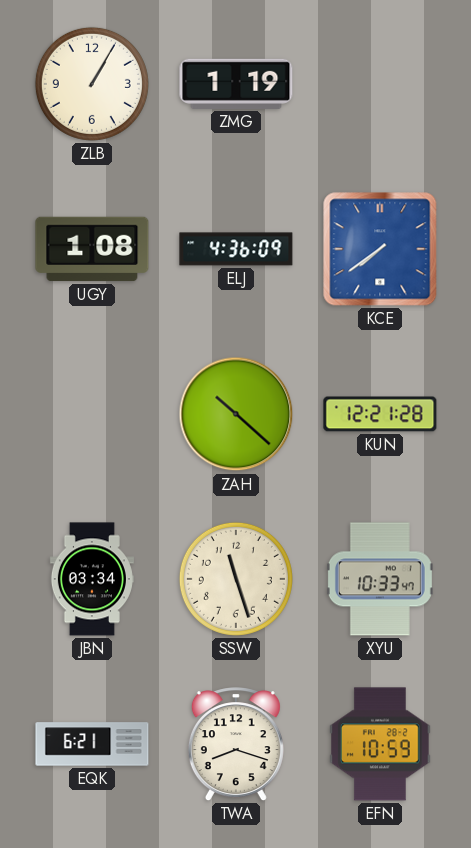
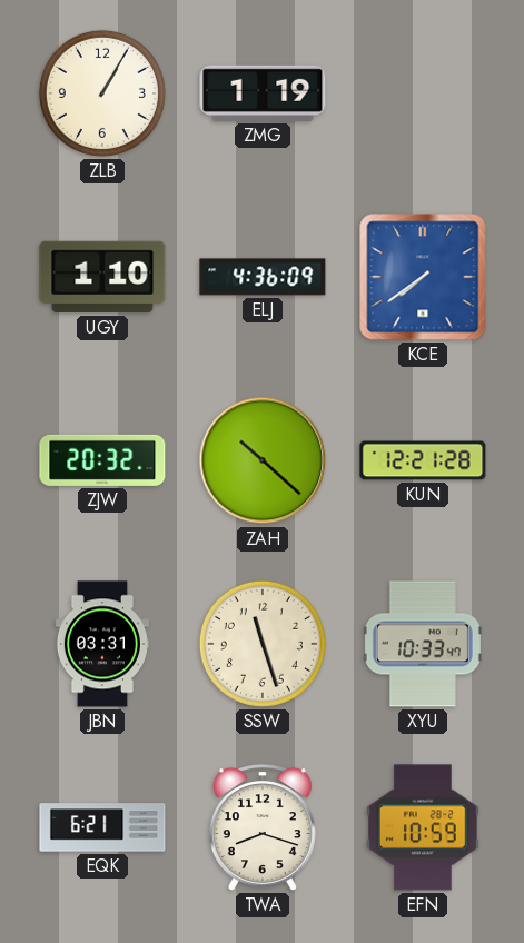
UGY: 1:08 -> 1:10
ZJW: none -> 20:32
JBN: 03:34 -> 03:31
